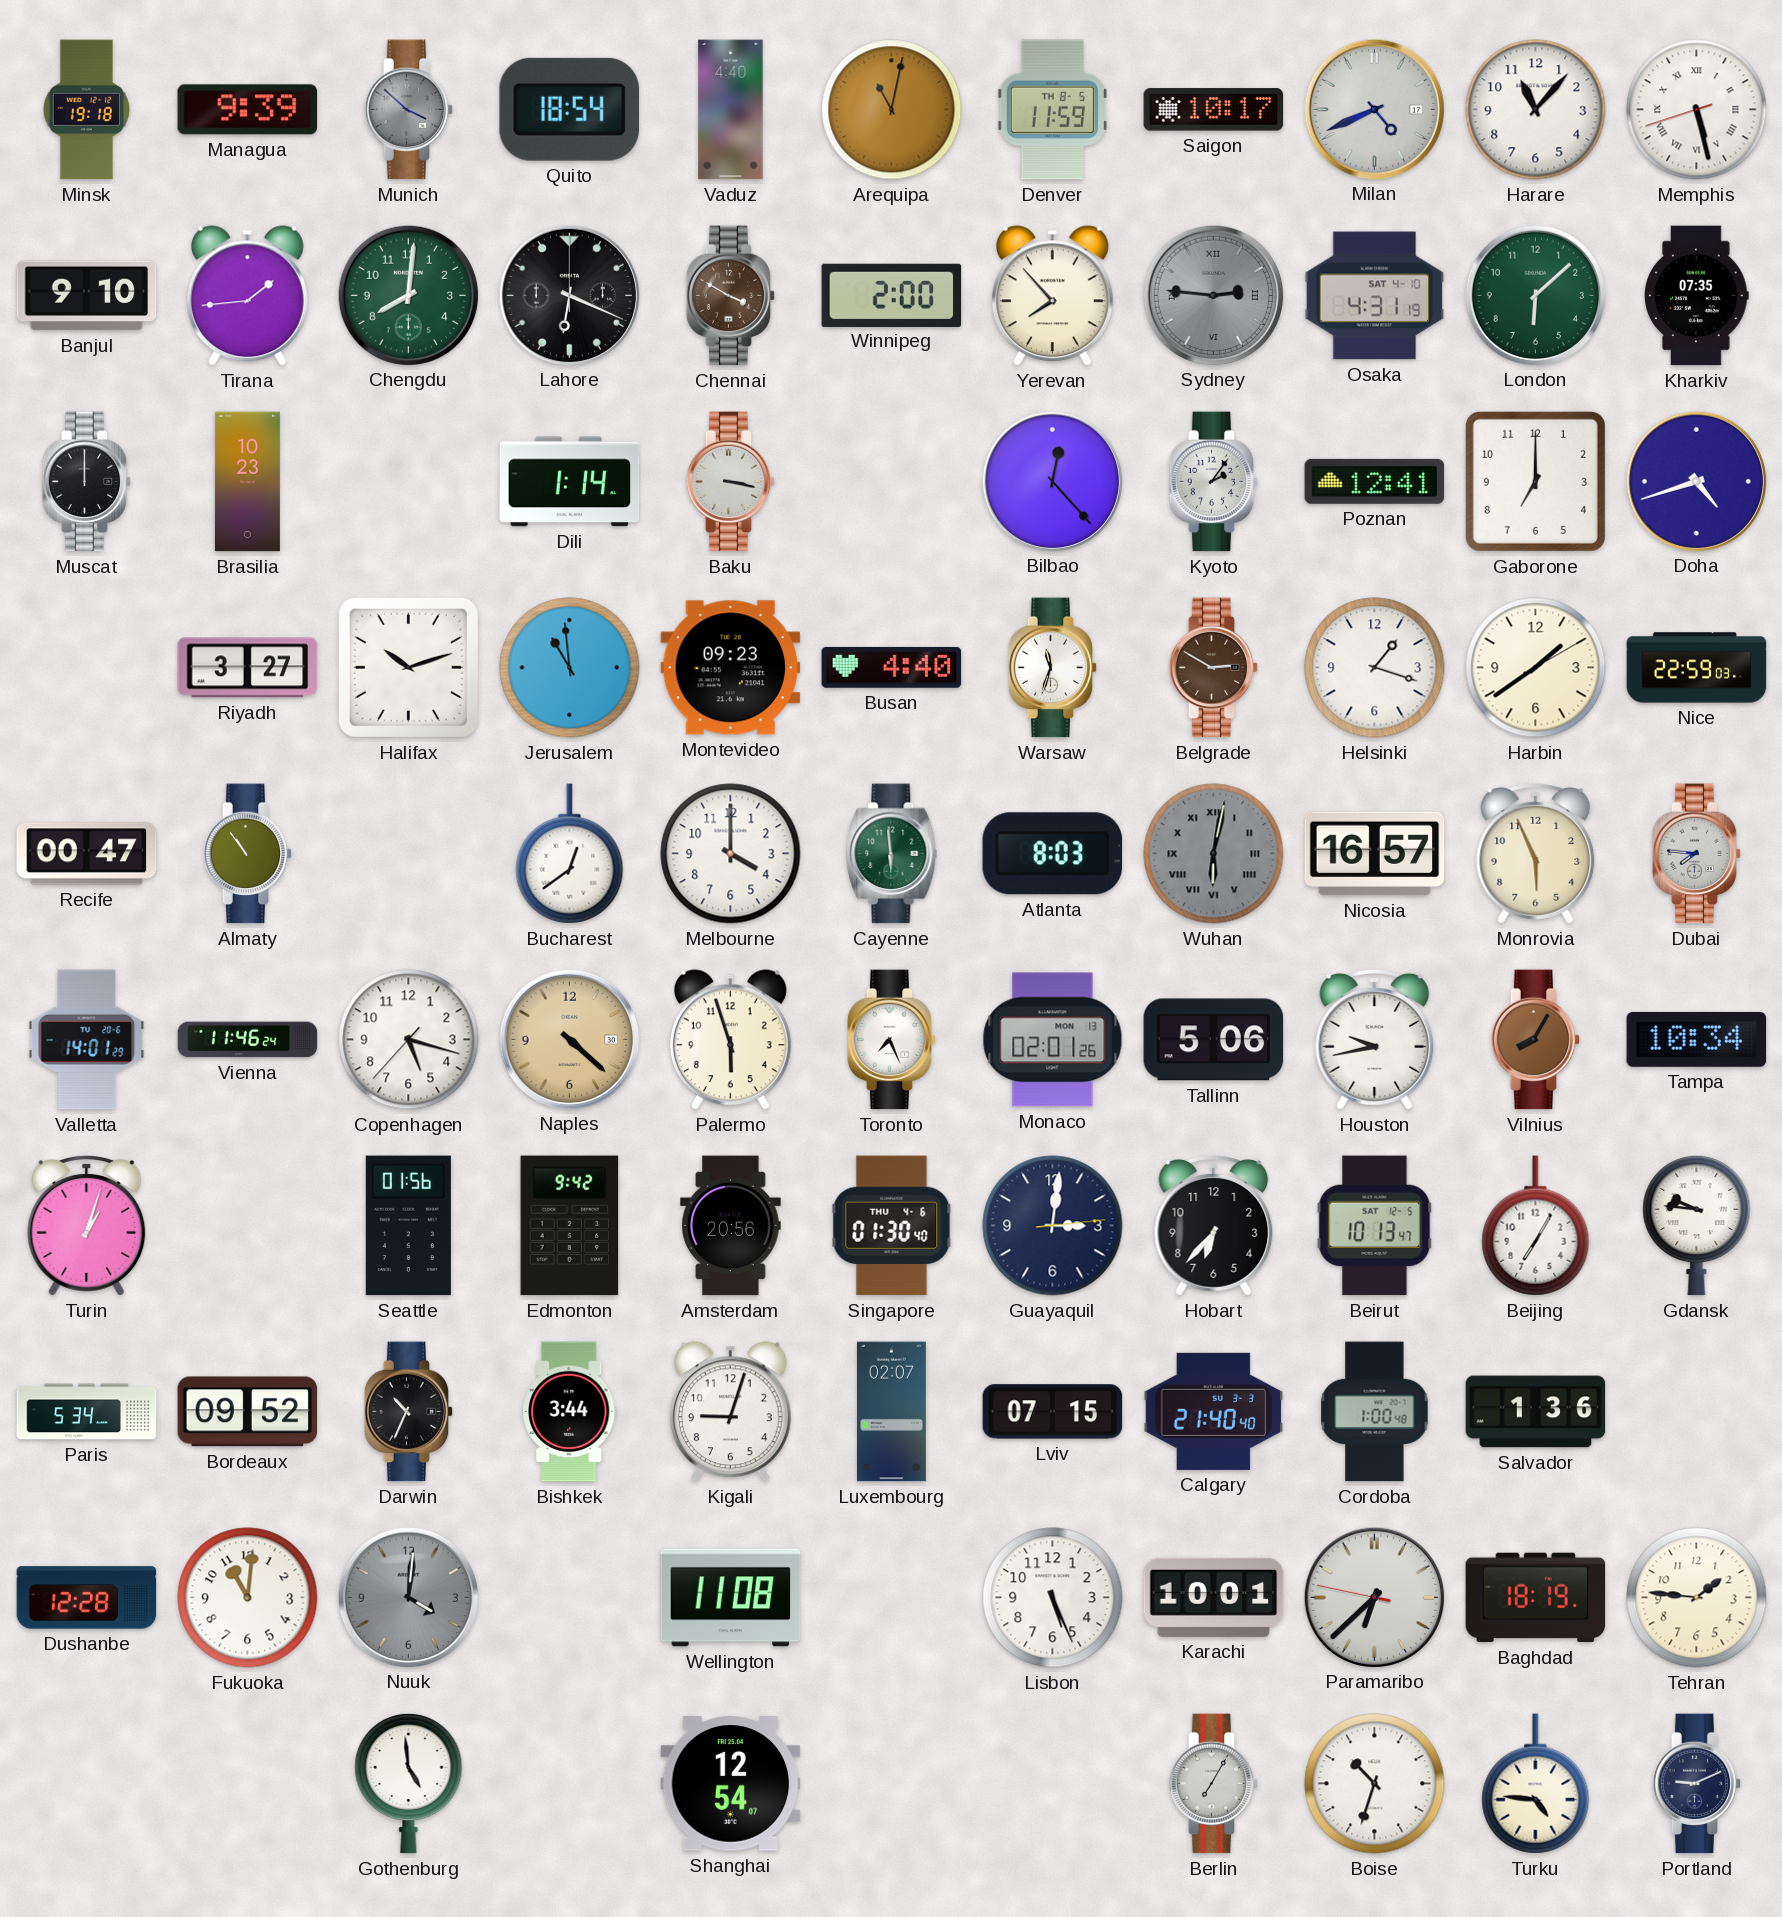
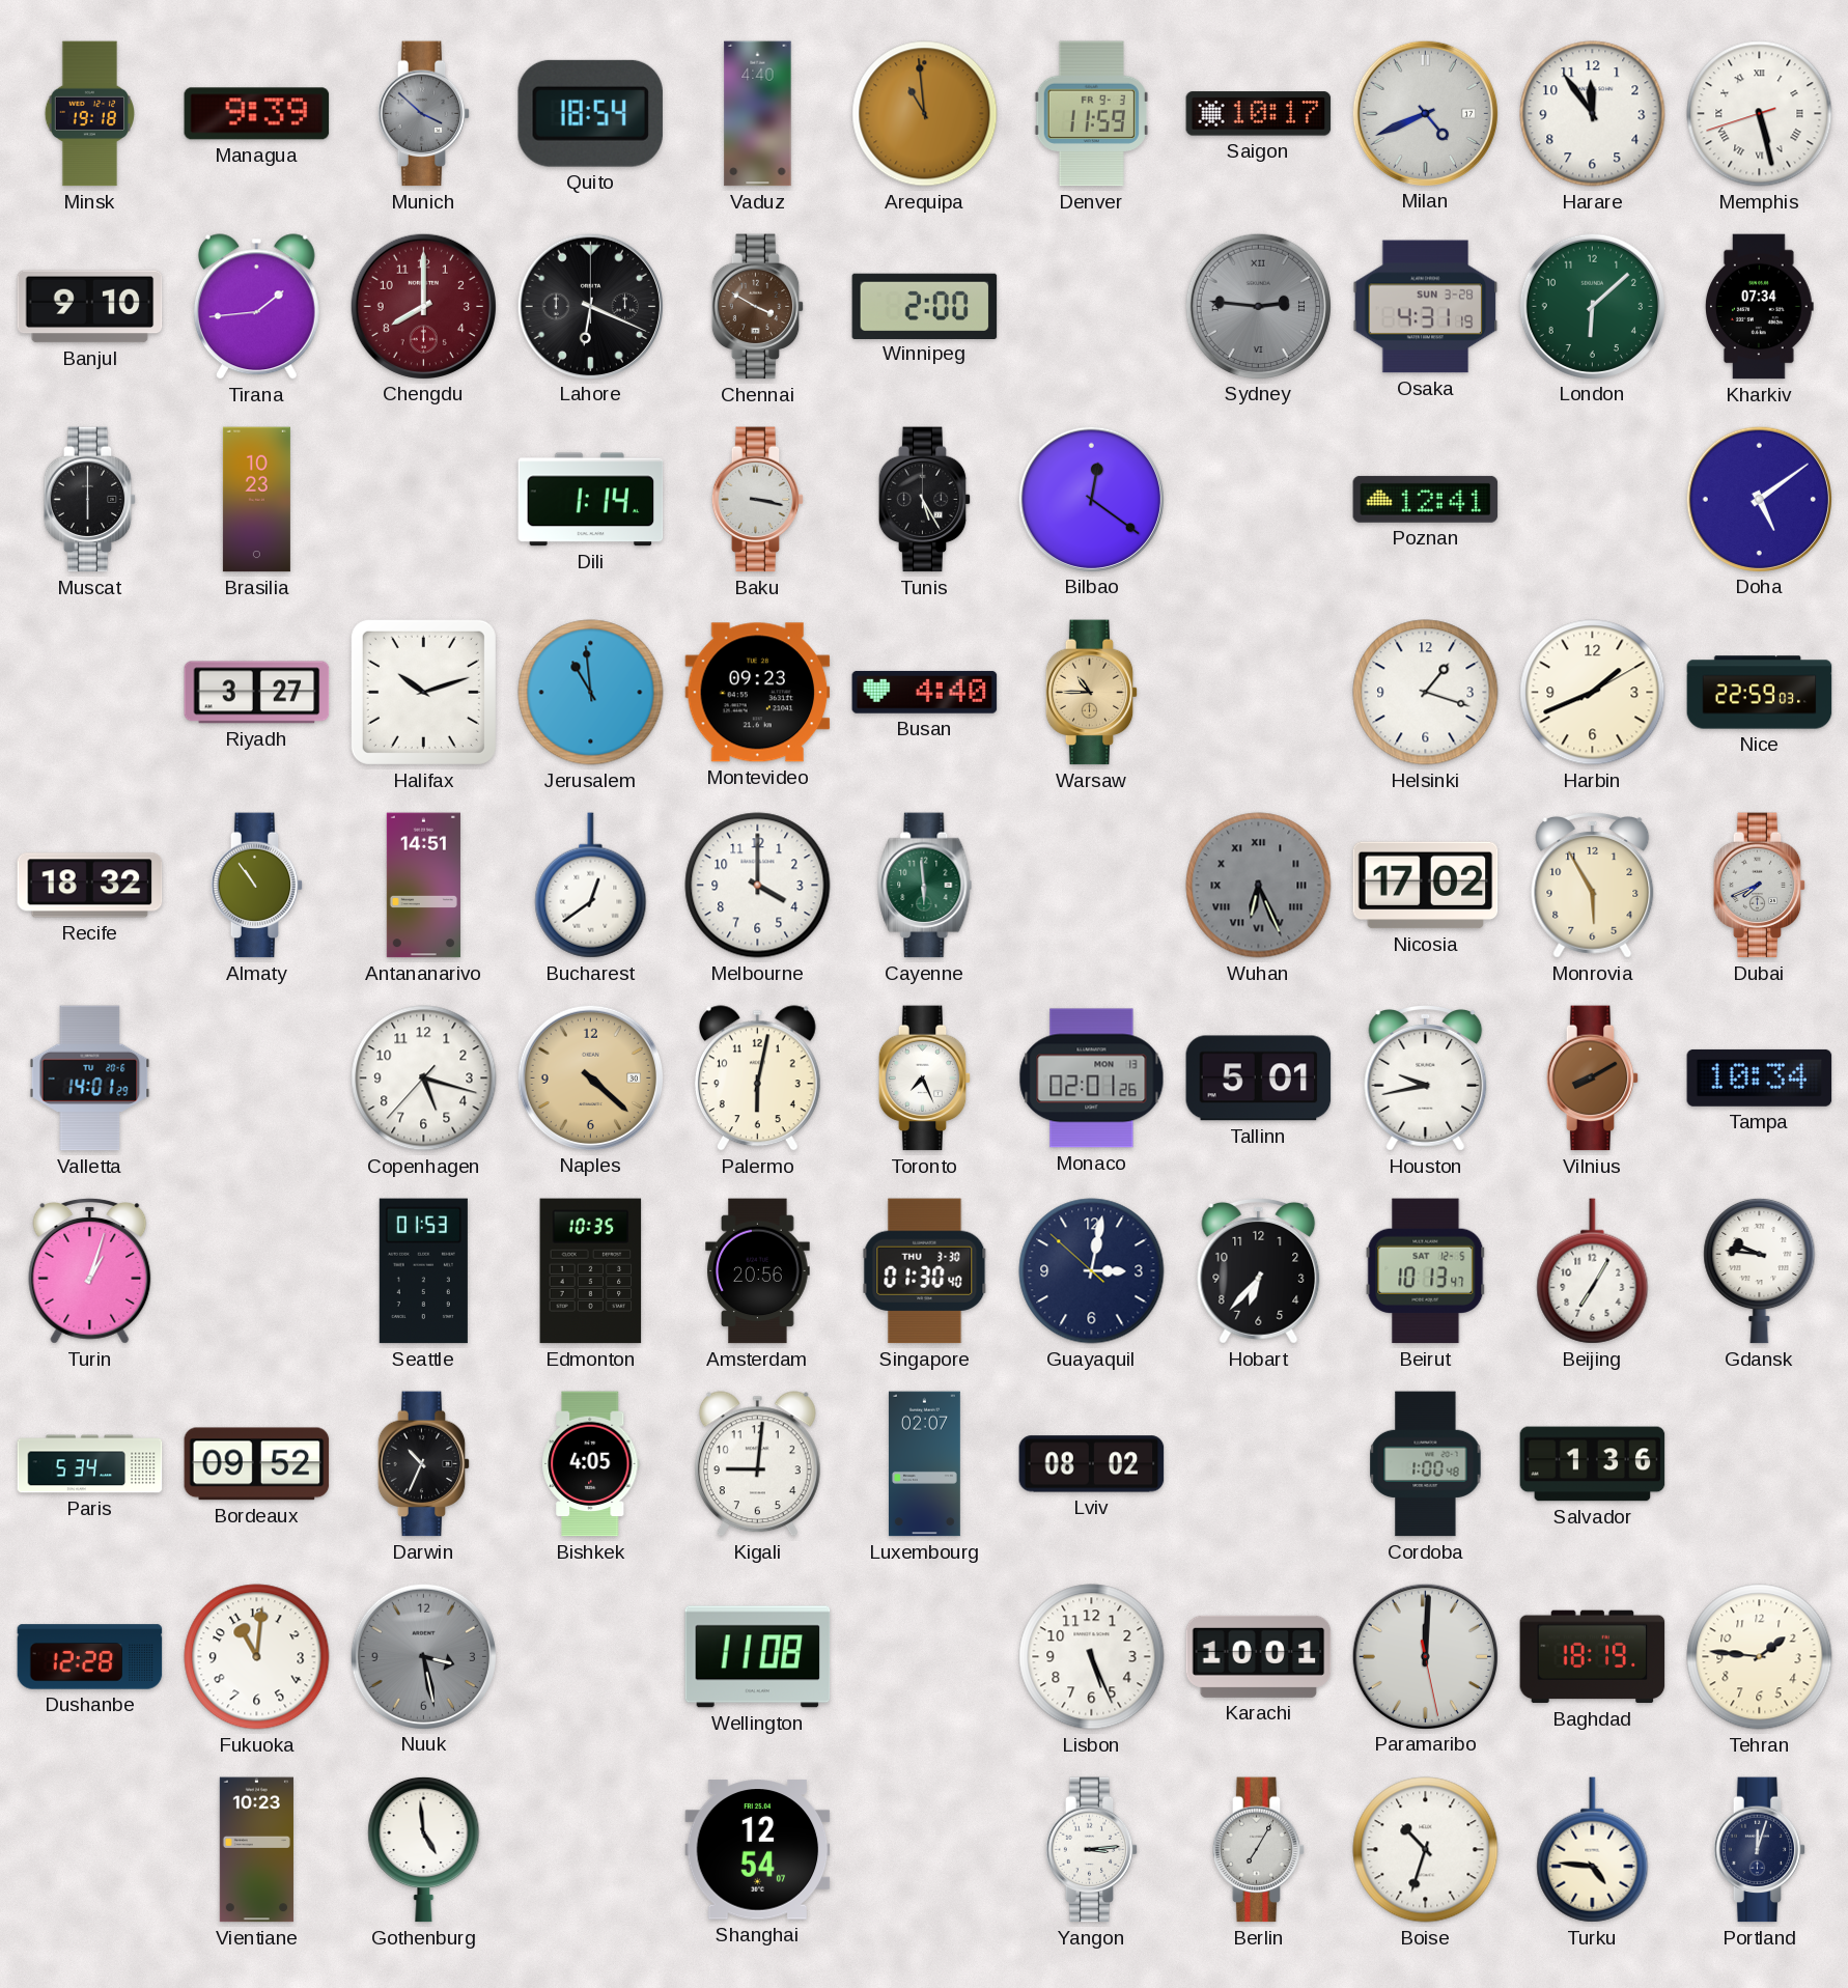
Arequipa: 11:02 -> 10:59
Denver date: TH 8-5 -> FR 9-3
Harare: 11:07 -> 11:54
Chengdu: 8:01 -> 8:00
Chengdu dial: green -> burgundy
Yerevan: 7:53 -> none
Osaka date: SAT 4-10 -> SUN 3-28
Kharkiv: 07:35 -> 07:34
Muscat: 12:00 -> 6:00
Tunis: none -> 5:25
Bilbao: 12:23 -> 12:21
Kyoto: 2:06 -> none
Gaborone: 7:00 -> none
Doha: 4:42 -> 5:09
Warsaw: 11:33 -> 10:45
Warsaw dial: white -> champagne
Belgrade: 2:50 -> none
Harbin: 1:39 -> 1:41
Recife: 00:47 -> 18:32
Antananarivo: none -> 14:51
Atlanta: 8:03 -> none
Wuhan: 6:02 -> 6:26
Nicosia: 16:57 -> 17:02
Monrovia: 5:56 -> 5:55
Dubai: 7:46 -> 7:41
Vienna: 11:46 -> none
Palermo: 5:57 -> 6:02
Tallinn: 5:06 -> 5:01
Vilnius: 8:05 -> 8:10
Seattle: 01:56 -> 01:53
Edmonton: 9:42 -> 10:35
Singapore date: THU 4-6 -> THU 3-30
Guayaquil: 3:01:14 -> 3:01:52
Bishkek: 3:44 -> 4:05
Kigali: 9:03 -> 9:01
Lviv: 07:15 -> 08:02
Calgary: 21:40 -> none
Nuuk: 4:01 -> 3:28
Paramaribo: 6:37 -> 12:00
Vientiane: none -> 10:23
Yangon: none -> 3:14
Portland: 9:11 -> 12:03
